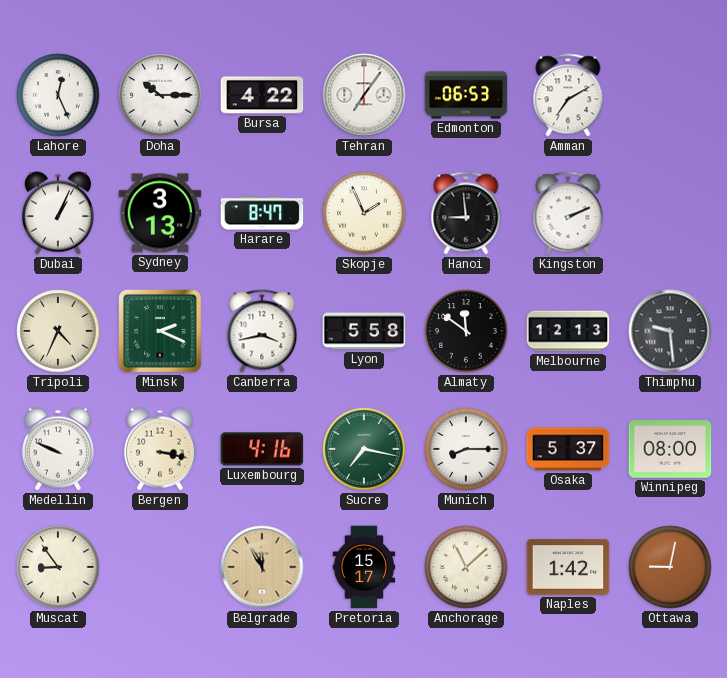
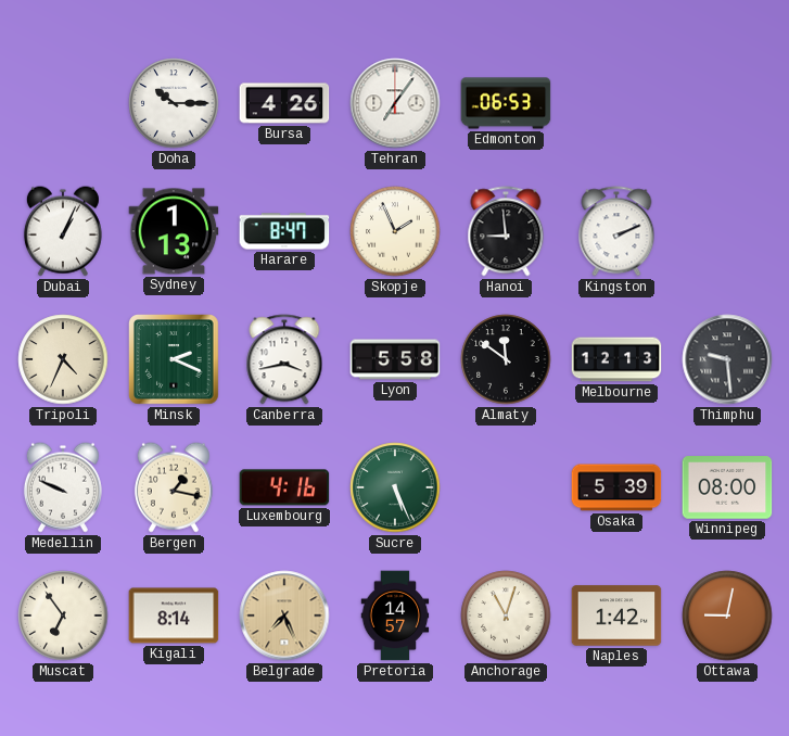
Lahore: 12:26 -> none
Bursa: 4:22 -> 4:26
Amman: 7:10 -> none
Sydney: 3:13 -> 1:13
Bergen: 3:17 -> 1:17
Sucre: 7:17 -> 5:26
Munich: 8:15 -> none
Osaka: 5:37 -> 5:39
Muscat: 8:54 -> 6:54
Kigali: none -> 8:14
Belgrade: 11:55 -> 7:26
Pretoria: 15:17 -> 14:57
Anchorage: 11:08 -> 11:03
